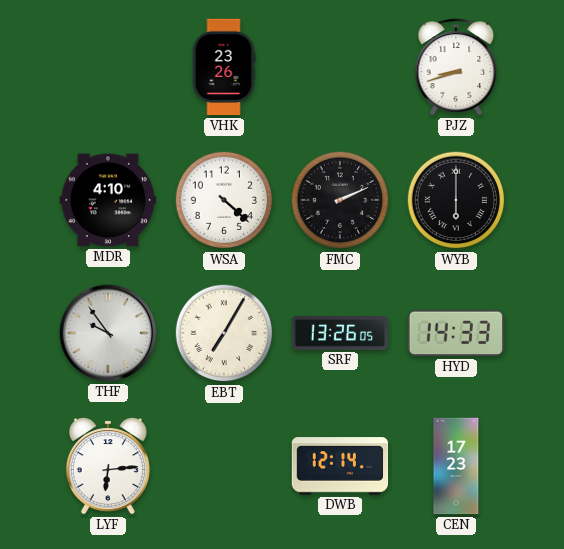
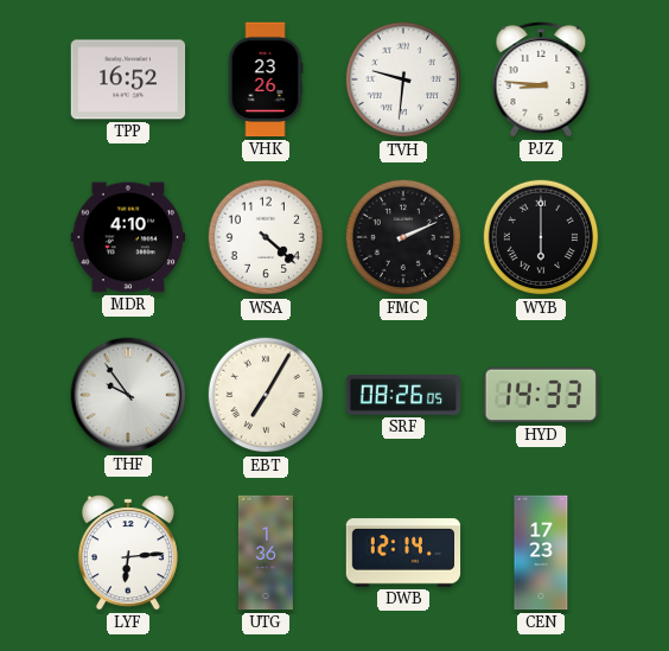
TPP: none -> 16:52
TVH: none -> 9:31
PJZ: 8:42 -> 8:46
SRF: 13:26 -> 08:26
UTG: none -> 1:36
